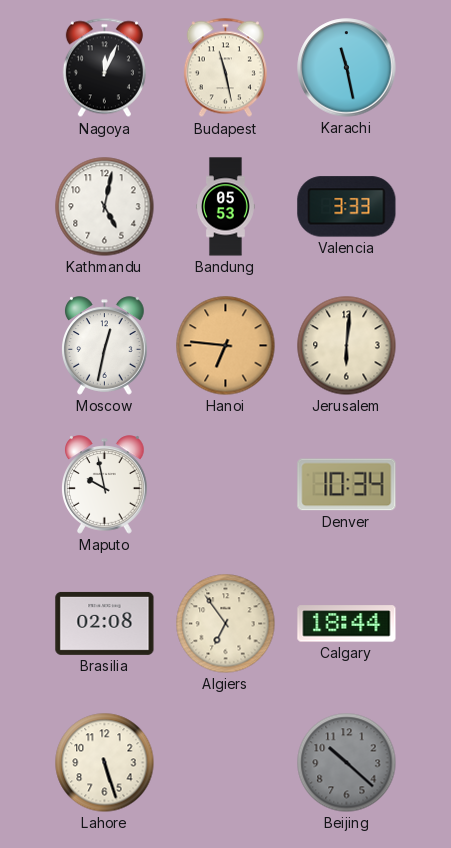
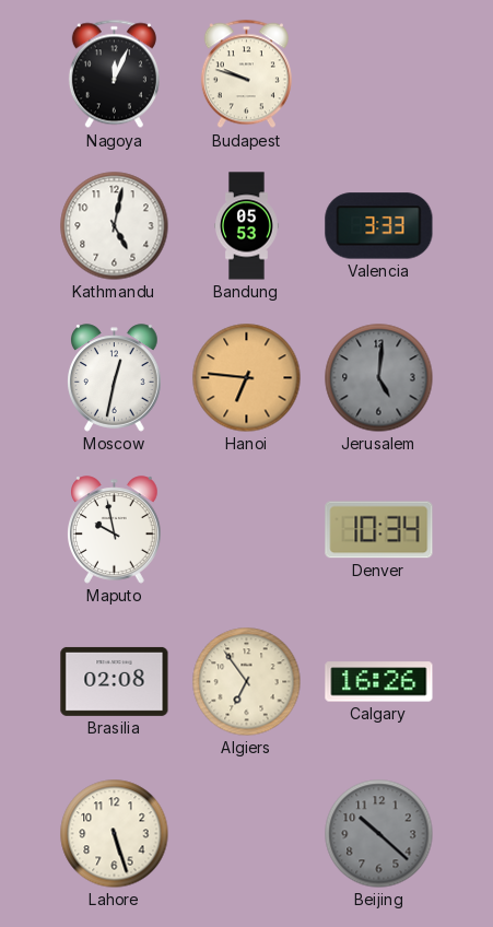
Budapest: 11:28 -> 9:48
Karachi: 11:28 -> none
Jerusalem: 6:01 -> 5:01
Jerusalem dial: cream -> grey
Calgary: 18:44 -> 16:26
